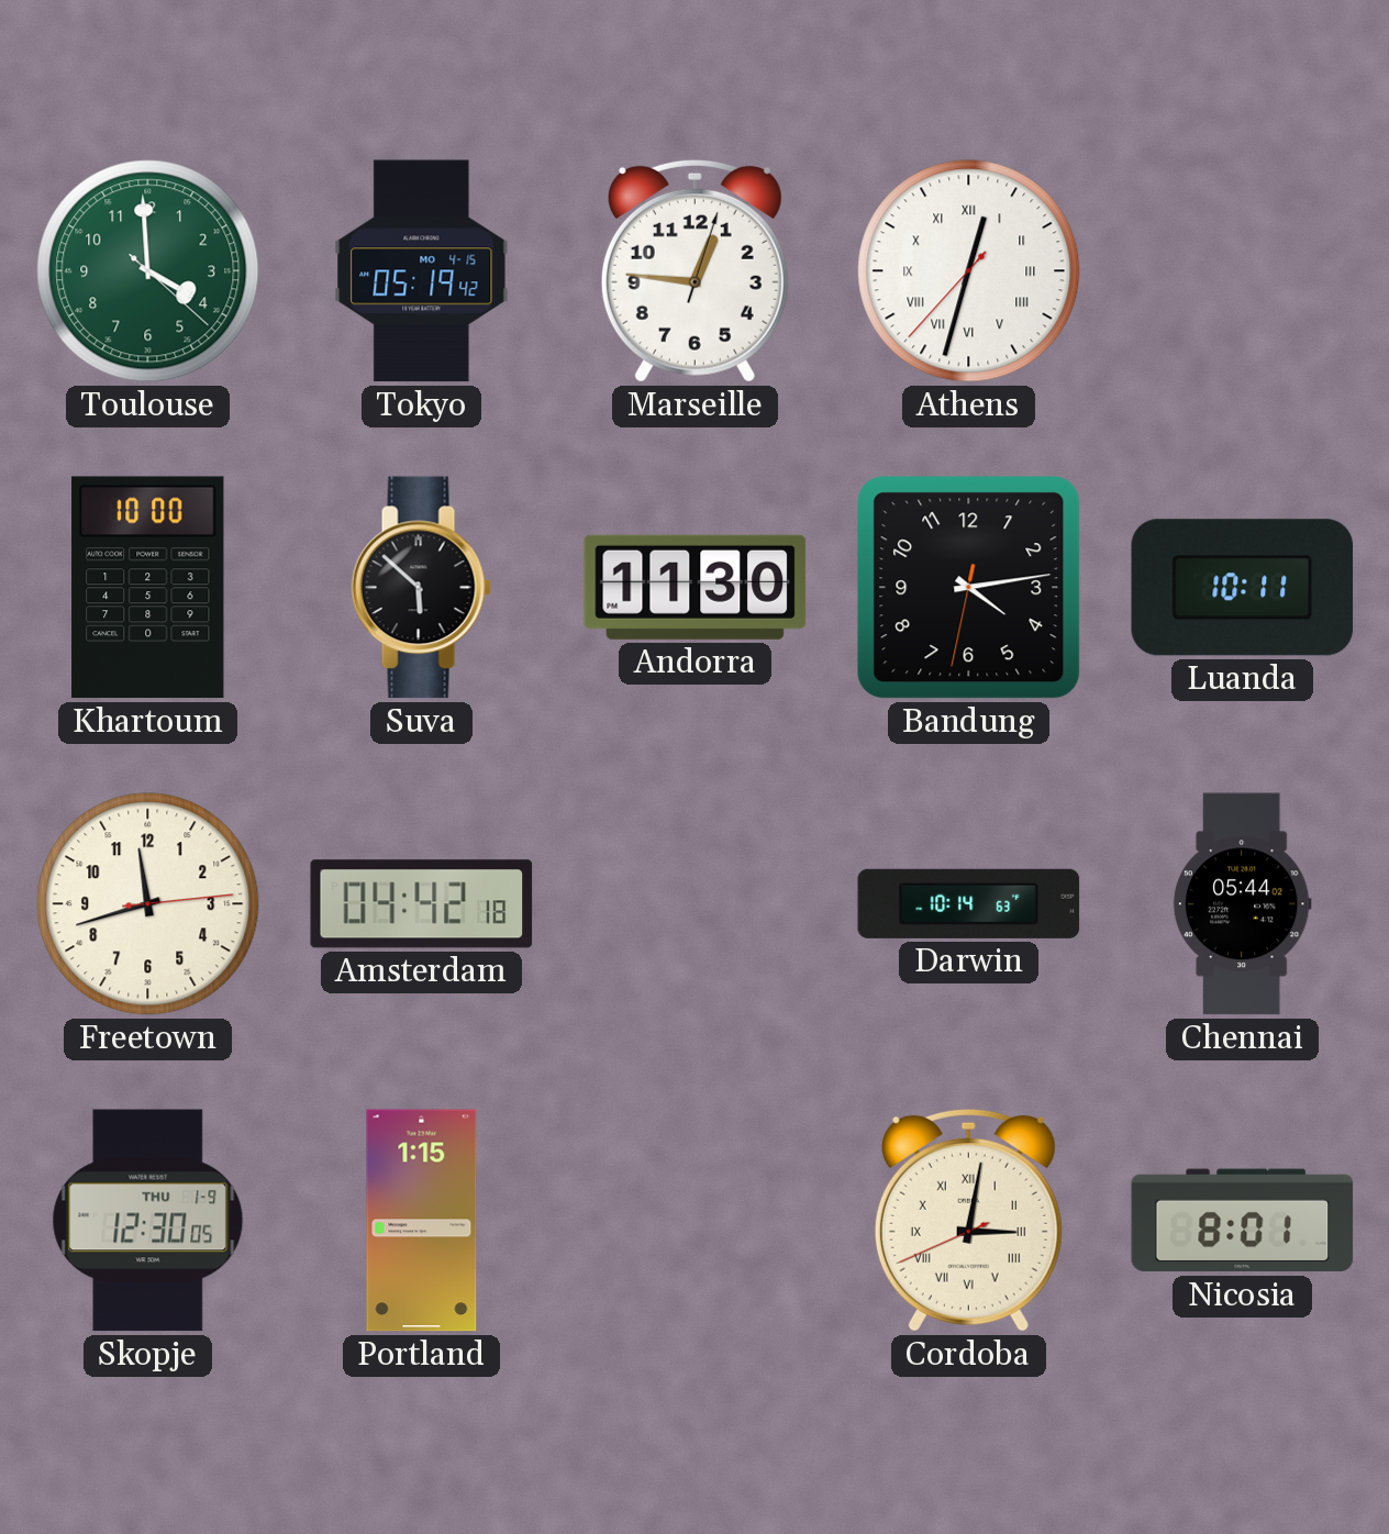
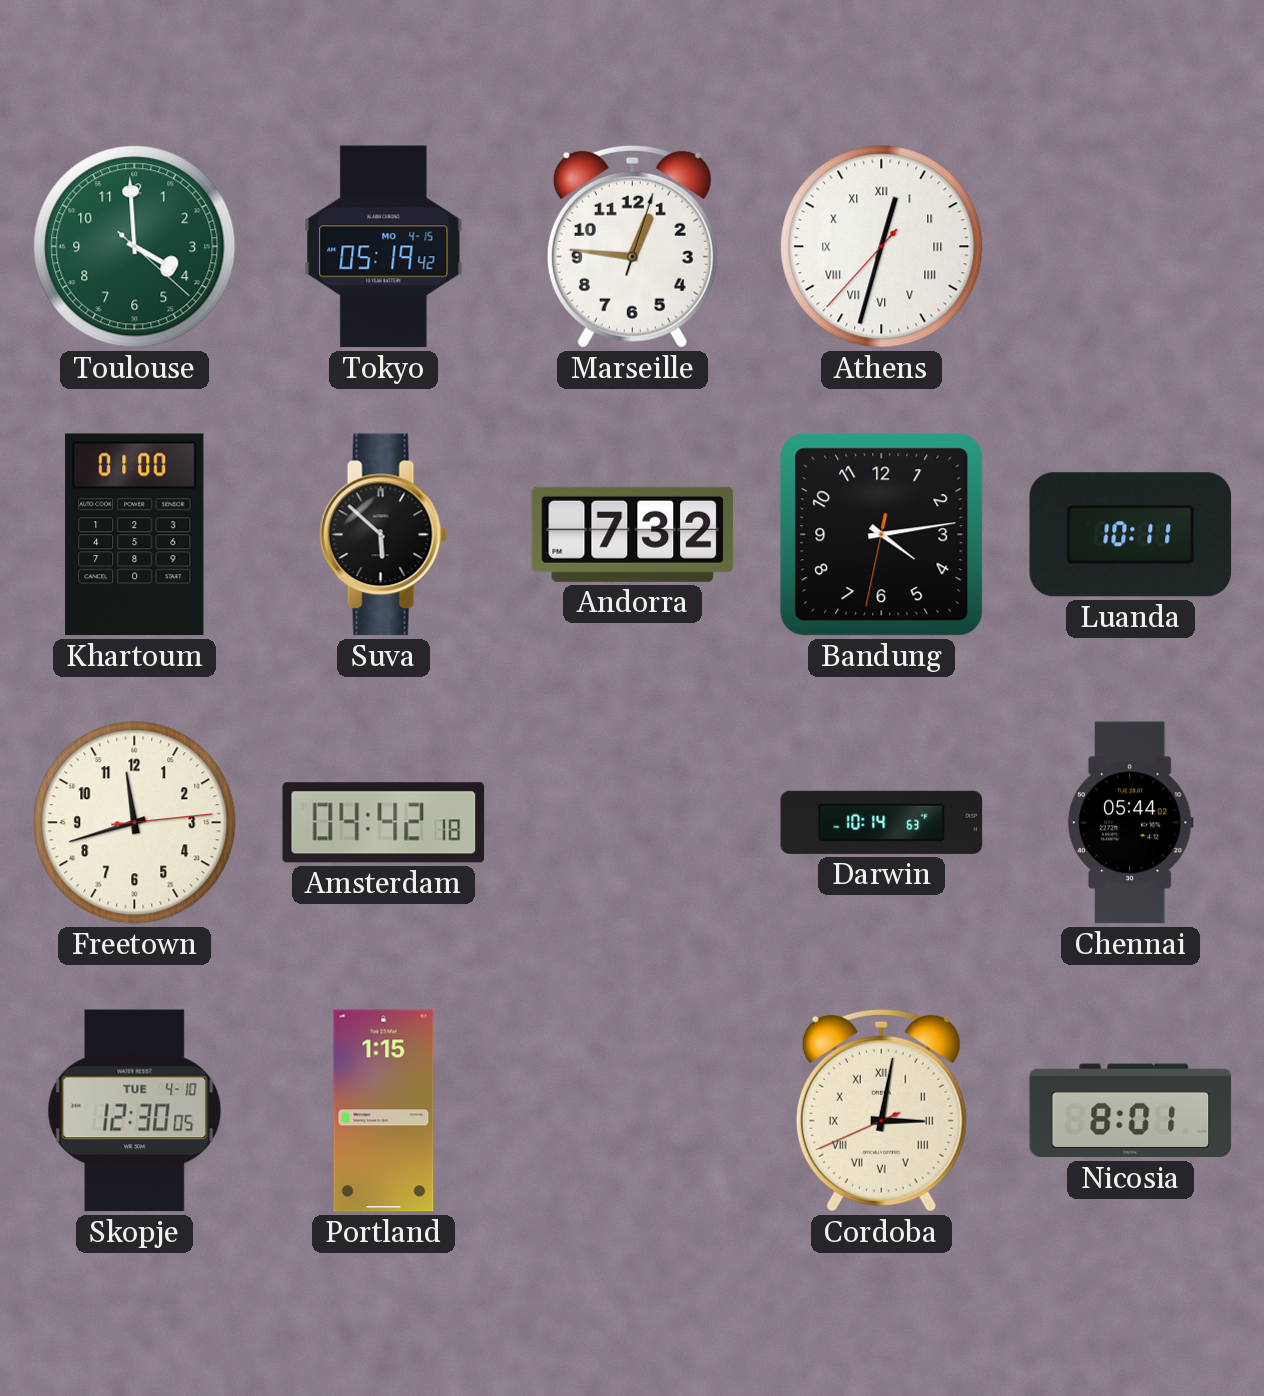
Khartoum: 10:00 -> 01:00
Andorra: 11:30 -> 7:32
Skopje date: THU 1-9 -> TUE 4-10
